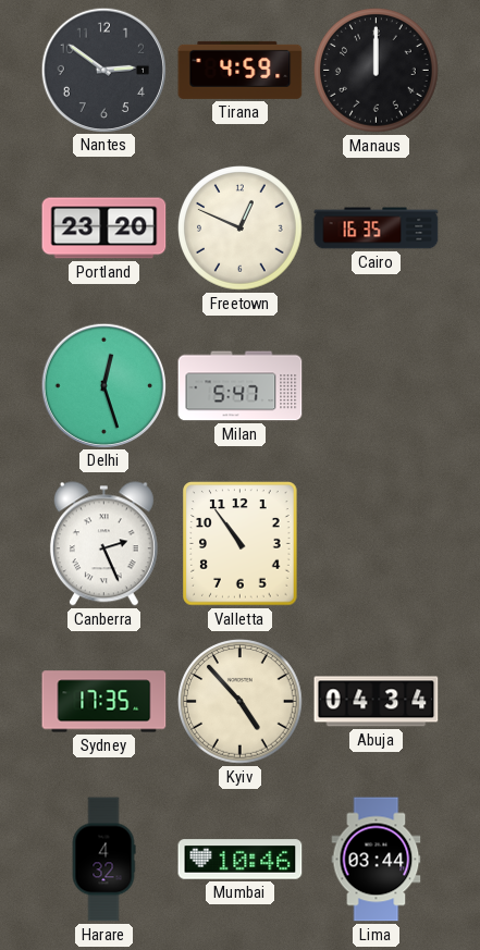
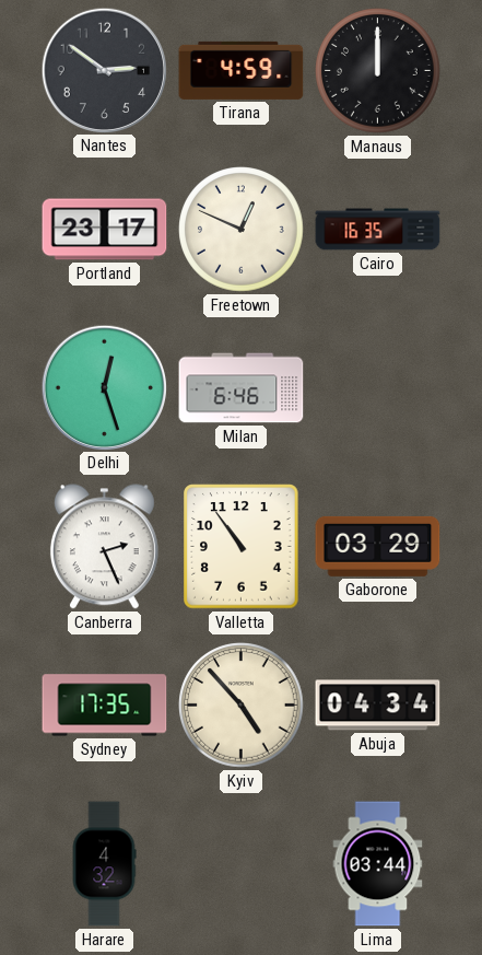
Portland: 23:20 -> 23:17
Milan: 5:47 -> 6:46
Gaborone: none -> 03:29
Mumbai: 10:46 -> none
